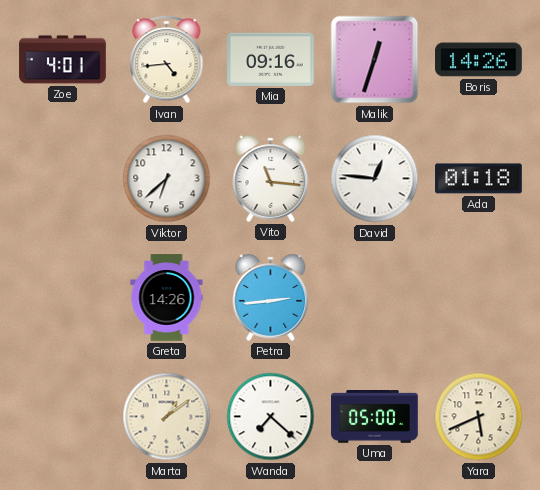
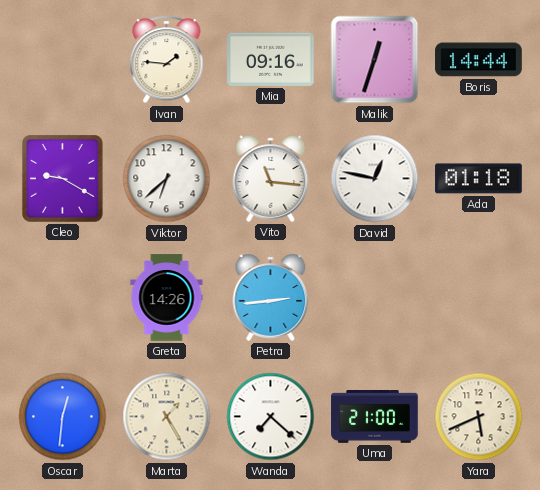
Zoe: 4:01 -> none
Ivan: 4:44 -> 1:46
Boris: 14:26 -> 14:44
Cleo: none -> 9:20
David: 12:46 -> 12:47
Oscar: none -> 12:31
Marta: 1:09 -> 1:25
Uma: 05:00 -> 21:00
